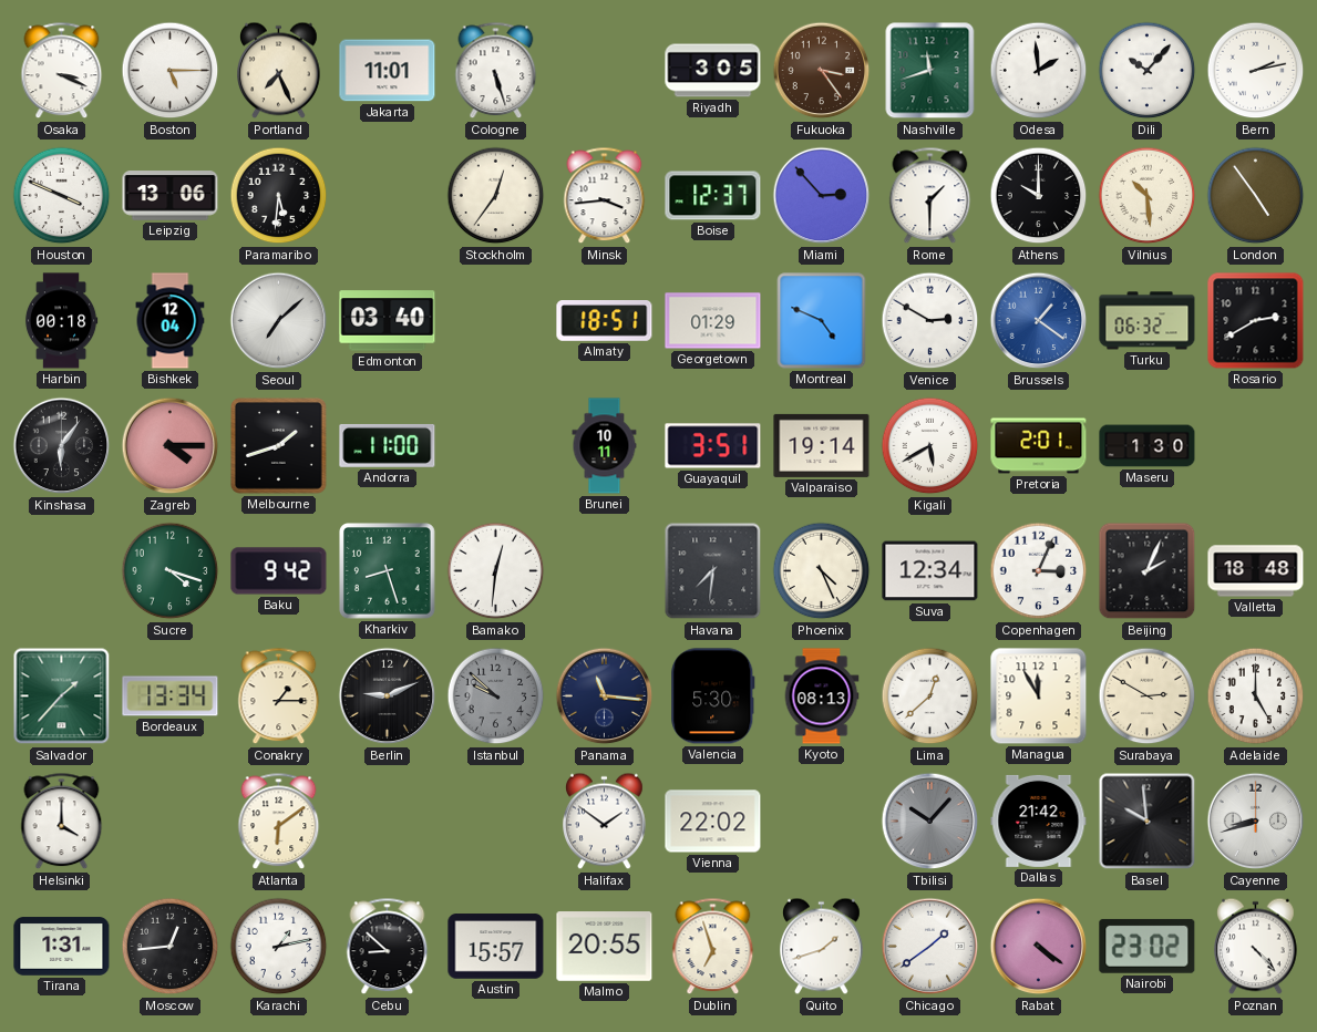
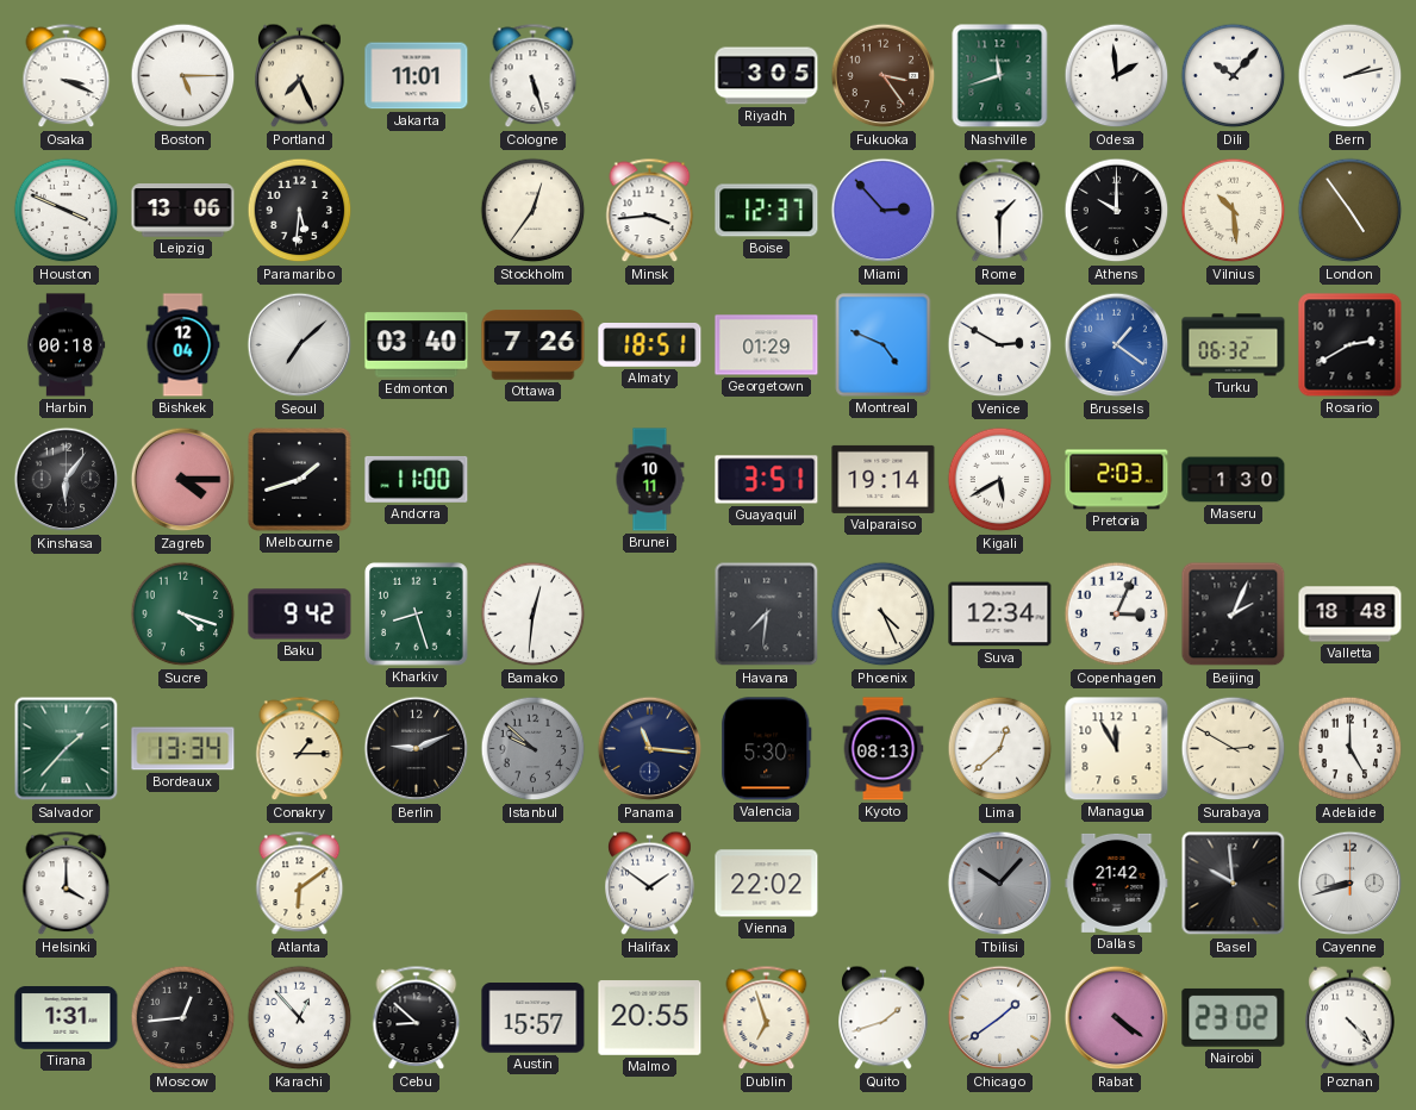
Ottawa: none -> 7:26
Pretoria: 2:01 -> 2:03
Karachi: 1:13 -> 12:53
